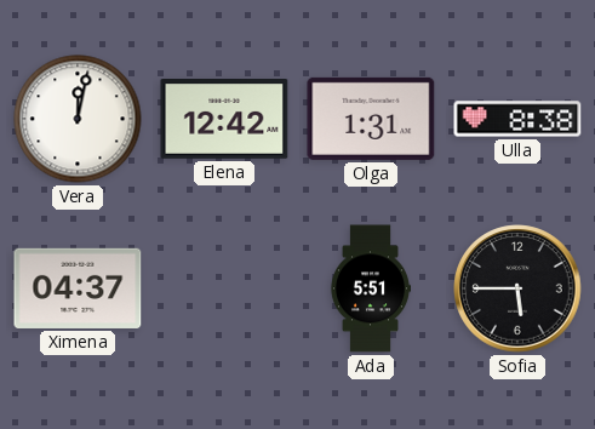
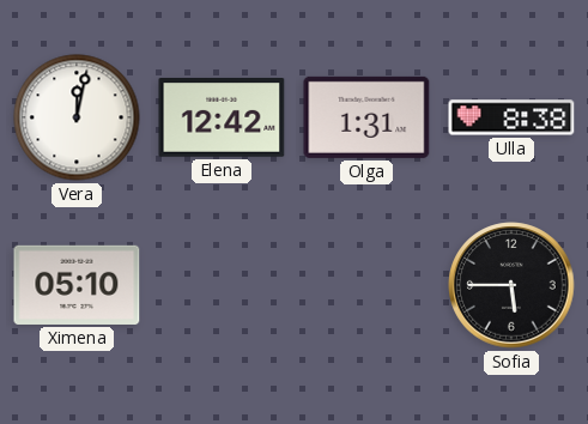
Ximena: 04:37 -> 05:10
Ada: 5:51 -> none
